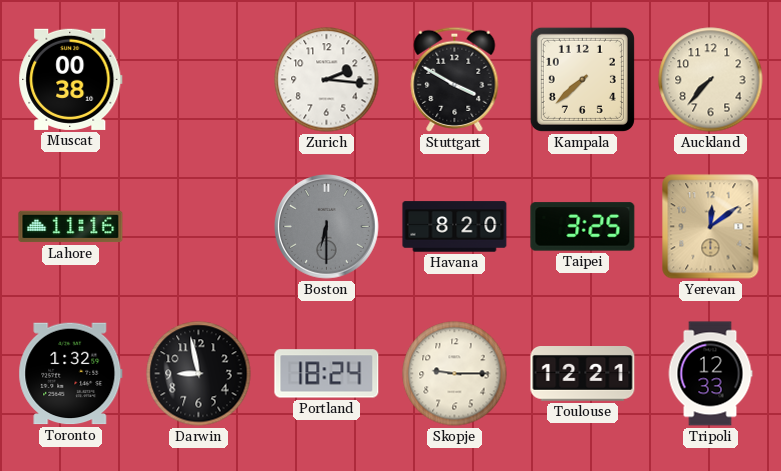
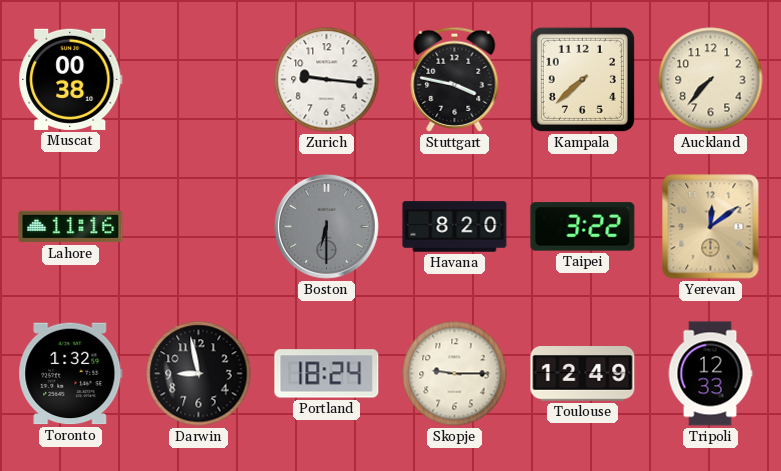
Zurich: 2:16 -> 9:16
Stuttgart: 3:50 -> 3:47
Taipei: 3:25 -> 3:22
Toulouse: 12:21 -> 12:49
